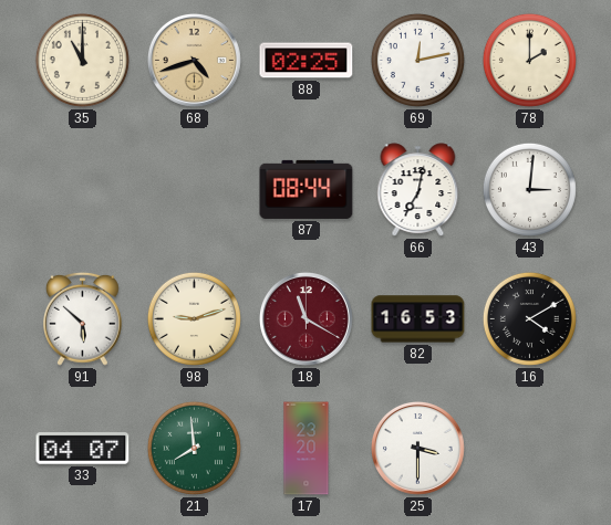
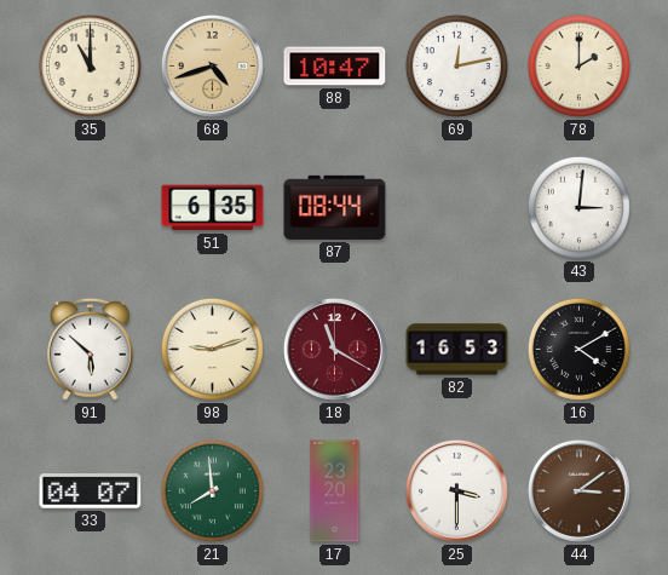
88: 02:25 -> 10:47
51: none -> 6:35
66: 7:02 -> none
44: none -> 3:09
